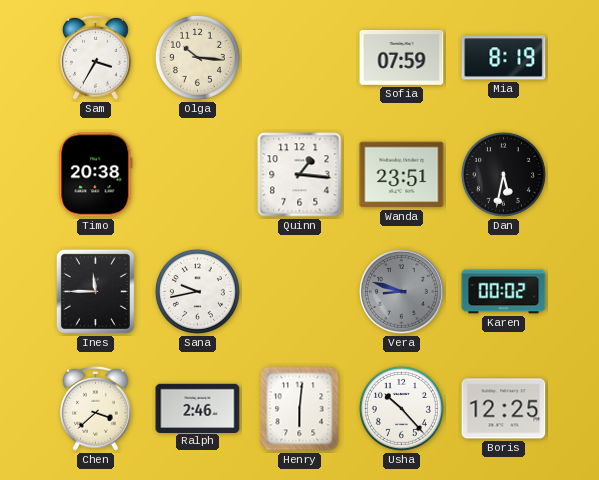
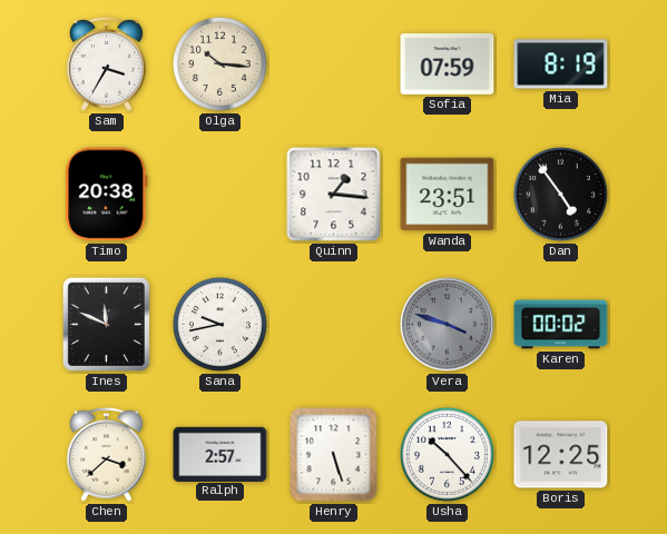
Dan: 5:32 -> 4:54
Ines: 11:45 -> 11:49
Vera: 8:48 -> 3:48
Ralph: 2:46 -> 2:57
Henry: 6:01 -> 5:27
